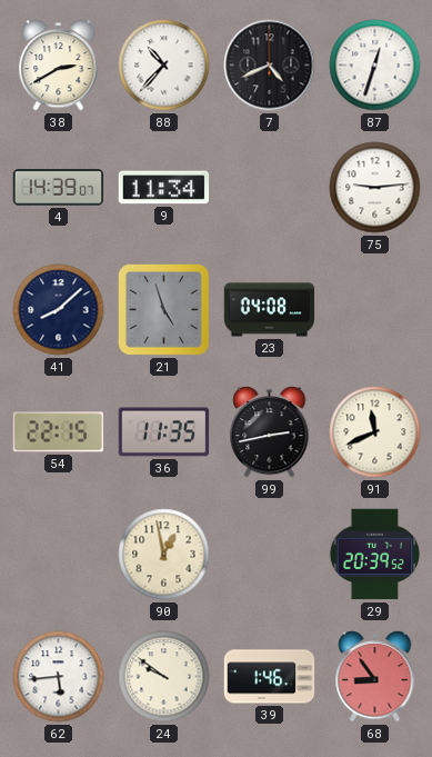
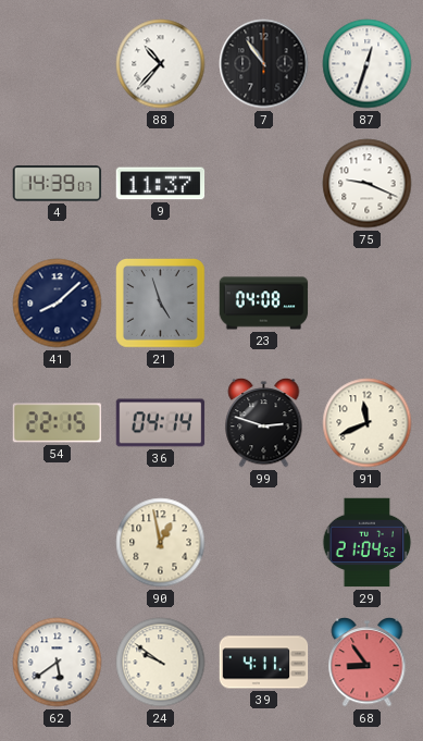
38: 2:40 -> none
7: 4:41 -> 10:54
9: 11:34 -> 11:37
75: 9:14 -> 9:19
36: 11:35 -> 04:14
99: 2:43 -> 2:48
29: 20:39 -> 21:04
62: 5:44 -> 5:39
39: 1:46 -> 4:11
